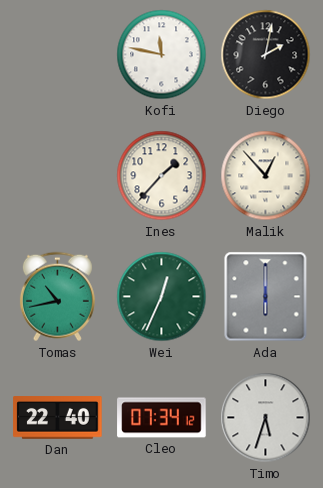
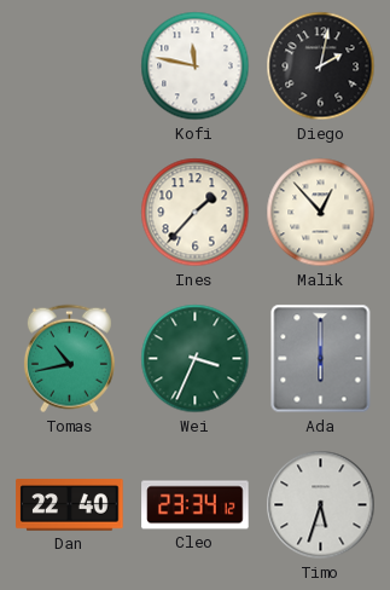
Wei: 12:34 -> 3:34
Cleo: 07:34 -> 23:34
